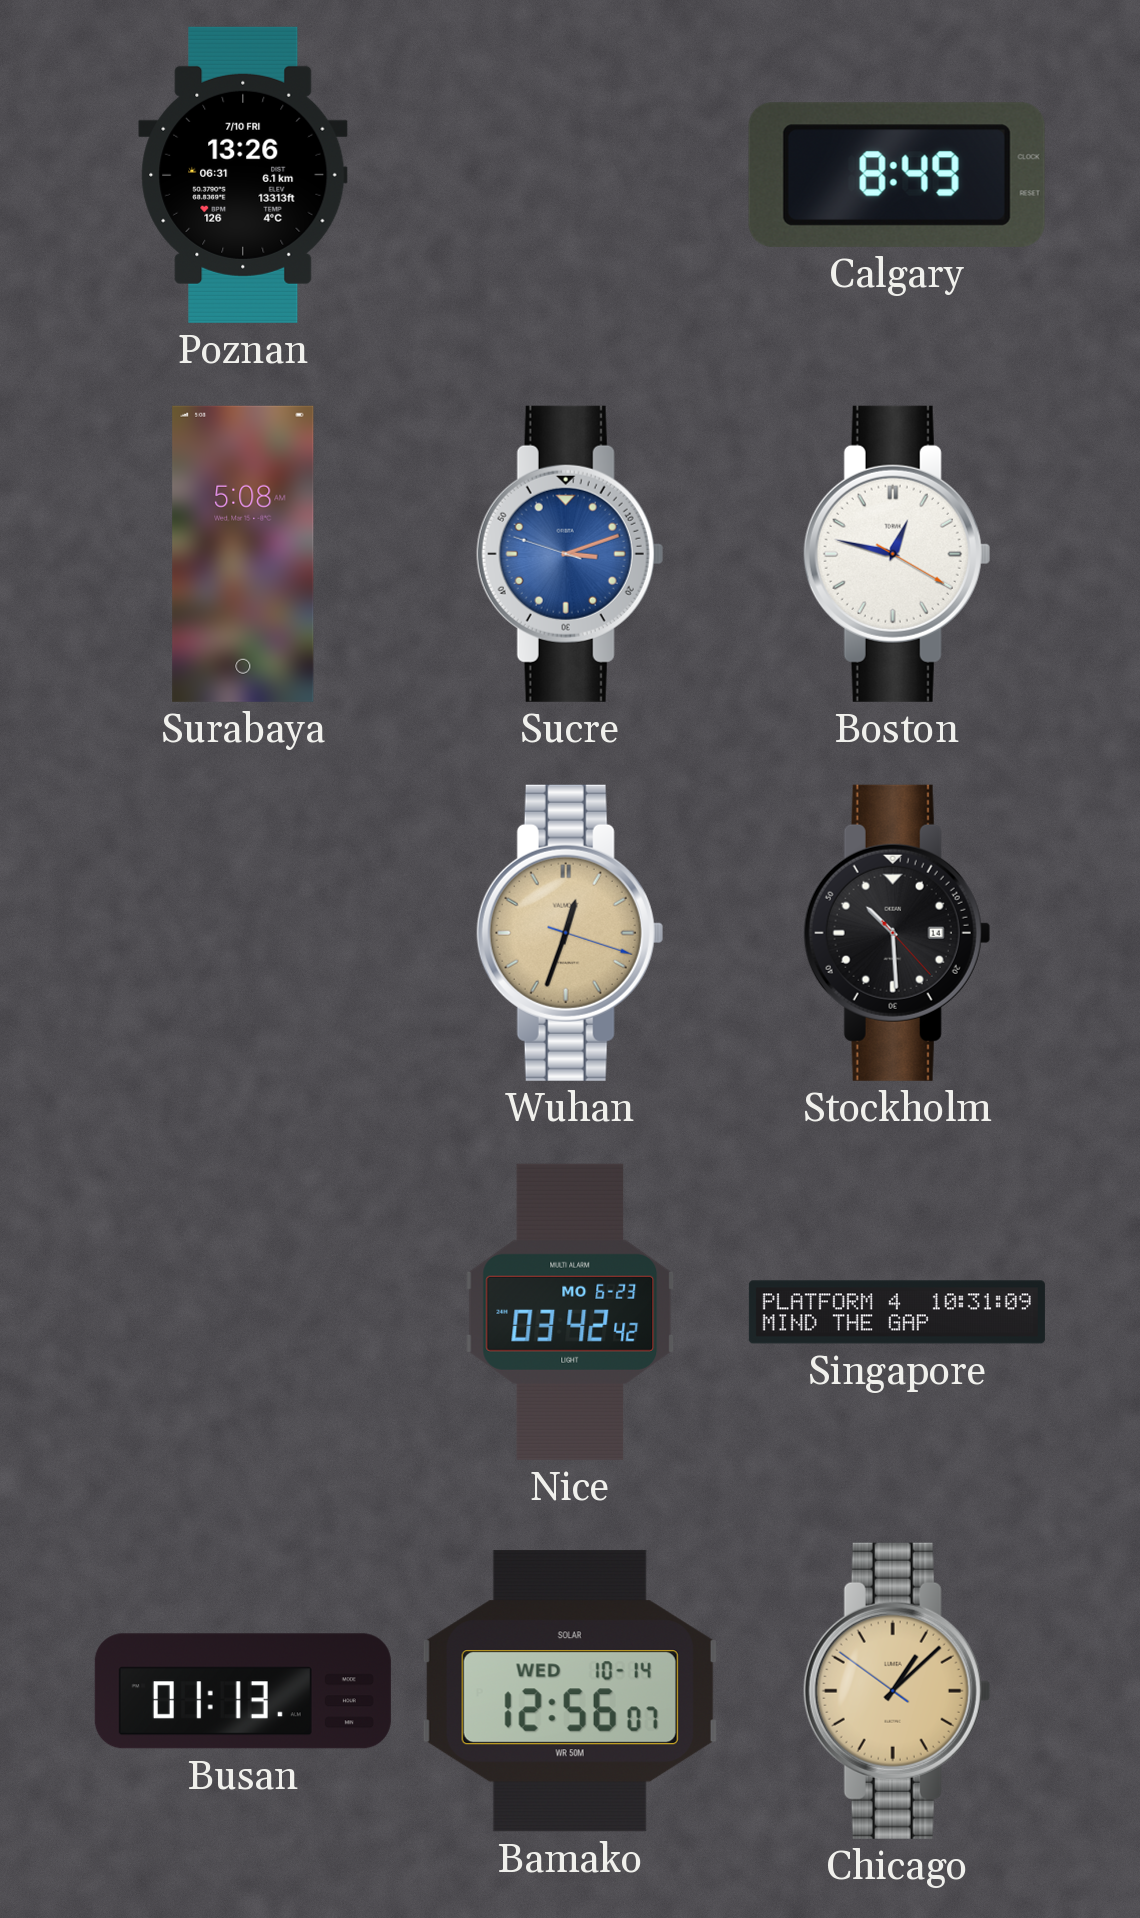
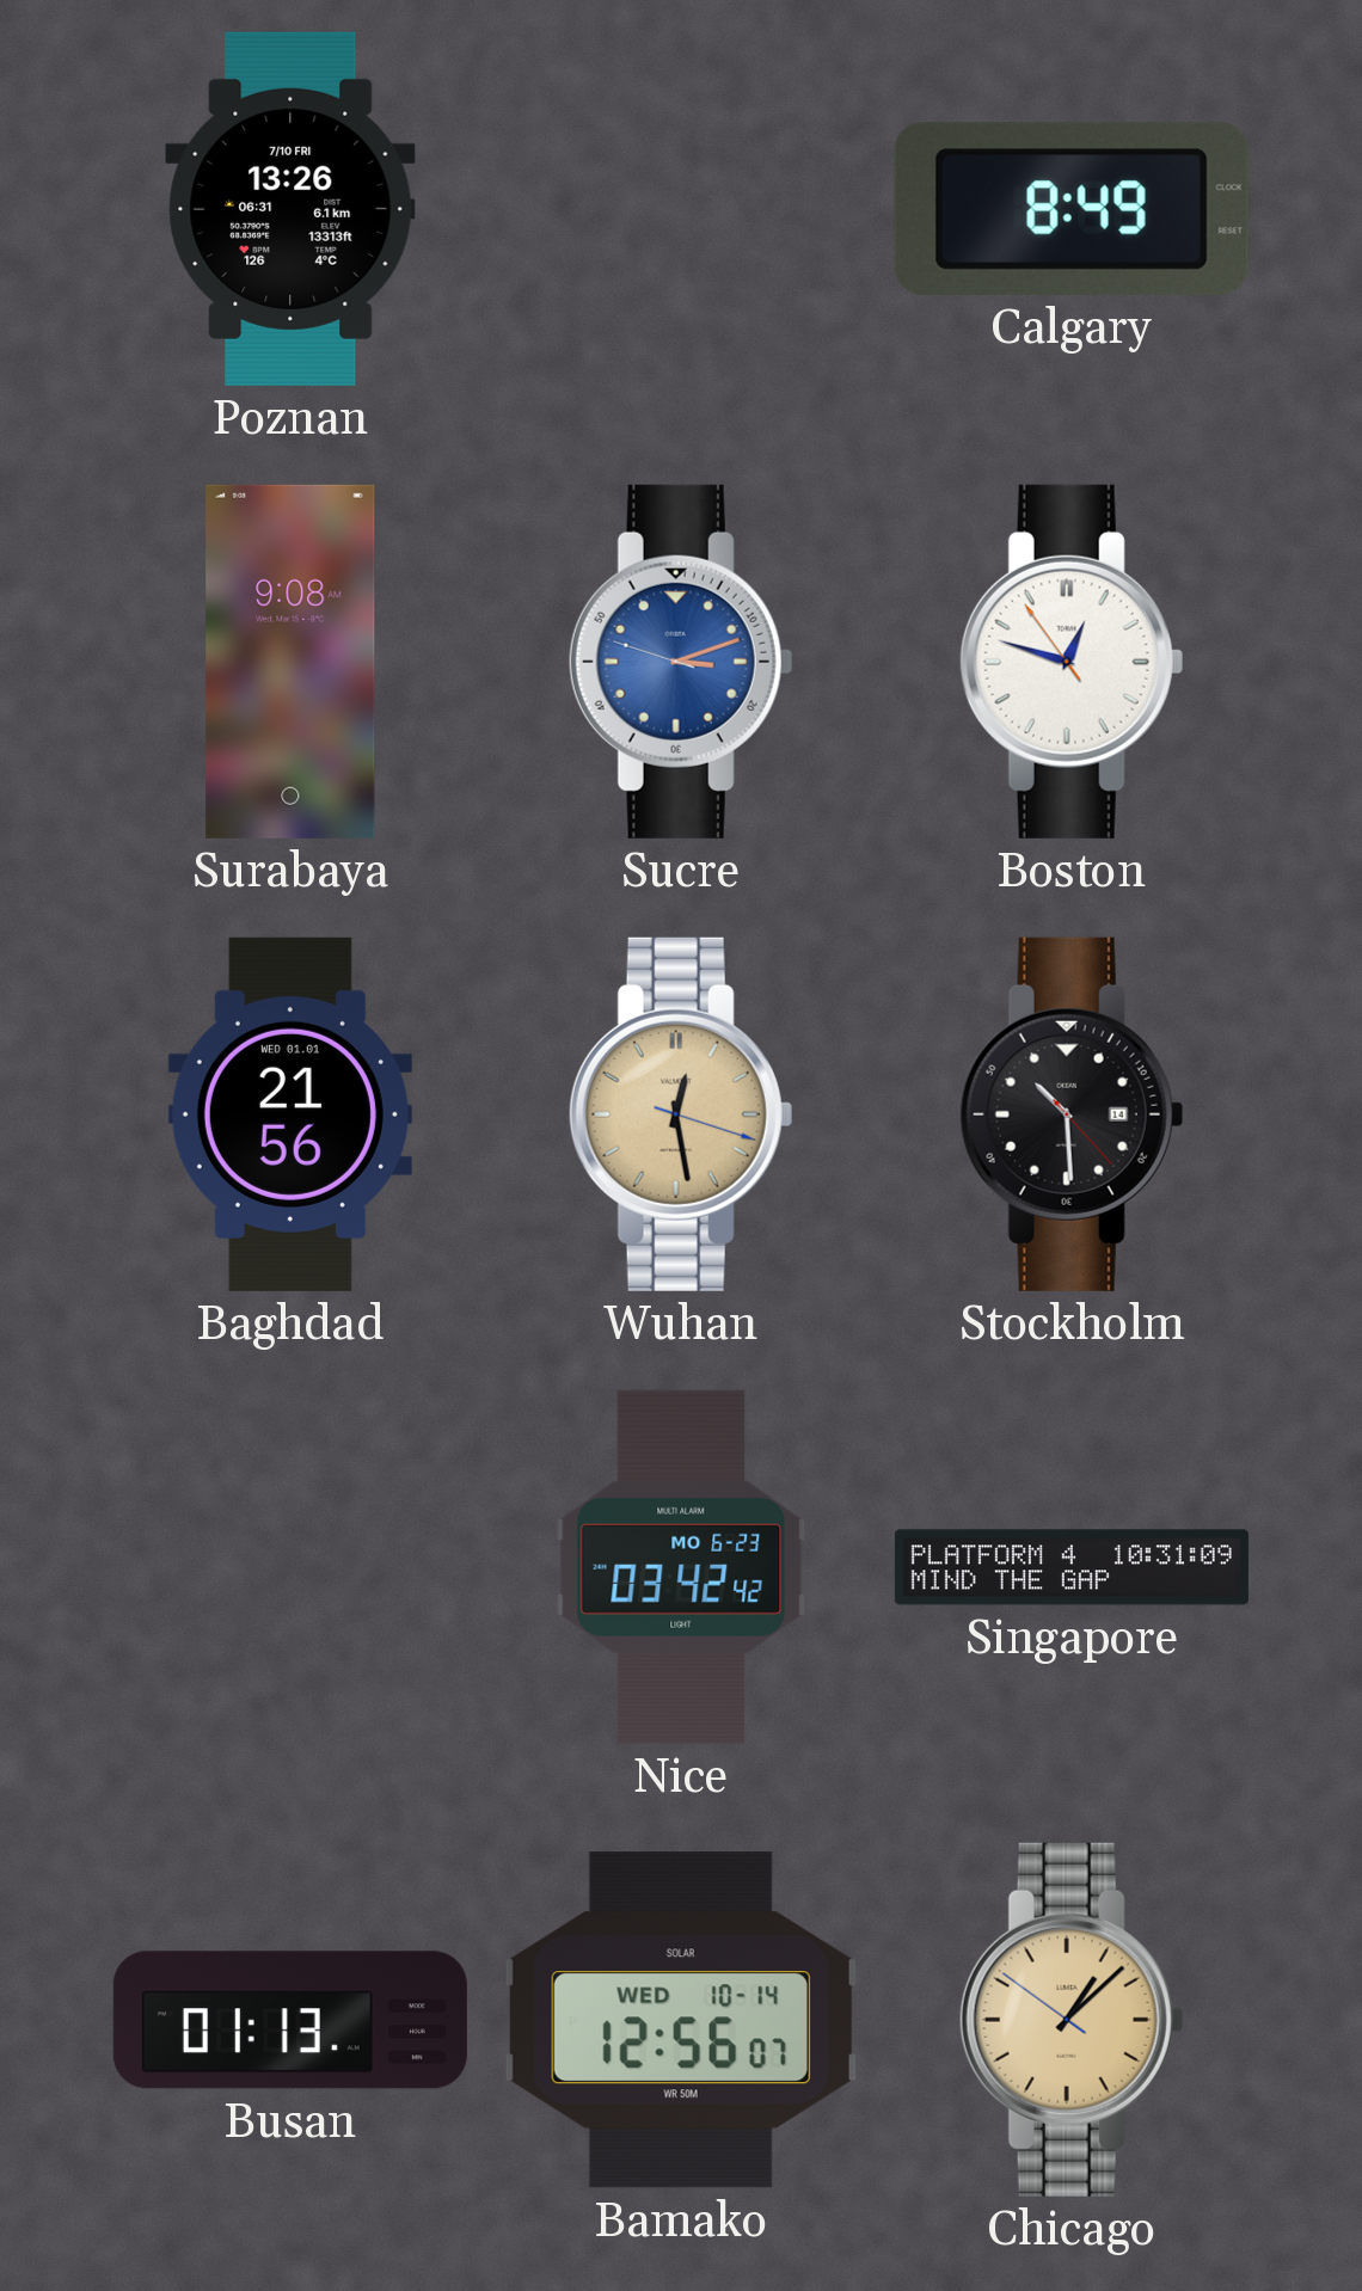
Surabaya: 5:08 -> 9:08
Boston: 12:47:20 -> 12:47:54
Baghdad: none -> 21:56
Wuhan: 12:33 -> 12:28
